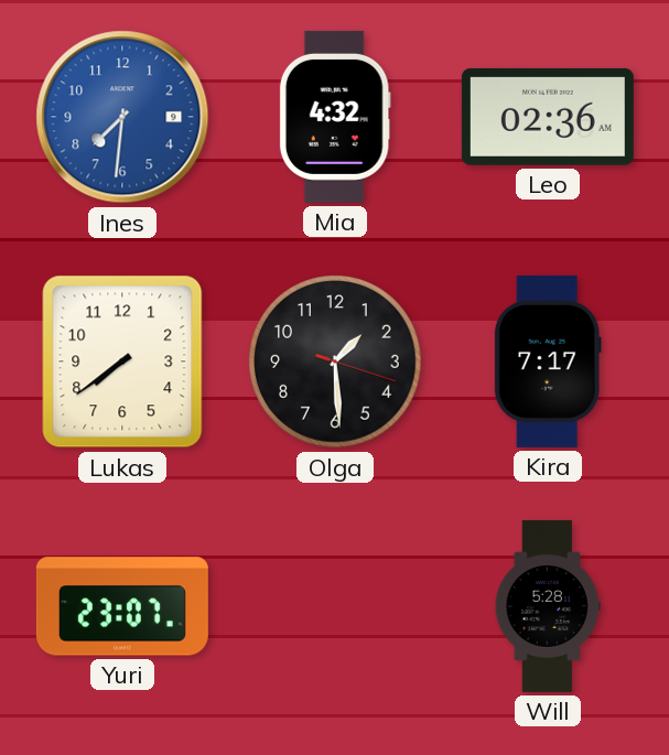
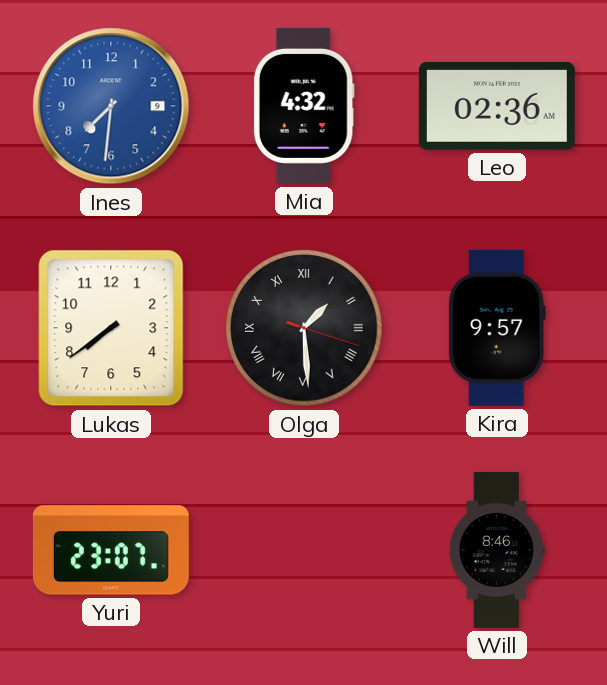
Olga numerals: Arabic -> Roman
Kira: 7:17 -> 9:57
Will: 5:28 -> 8:46
